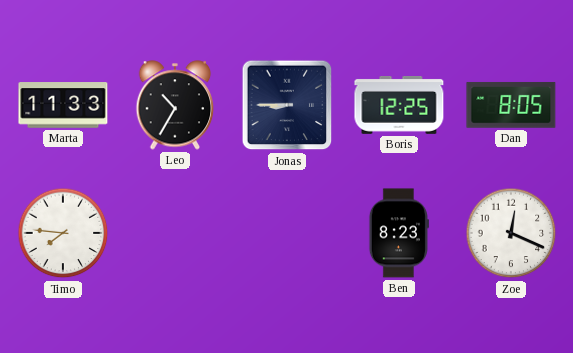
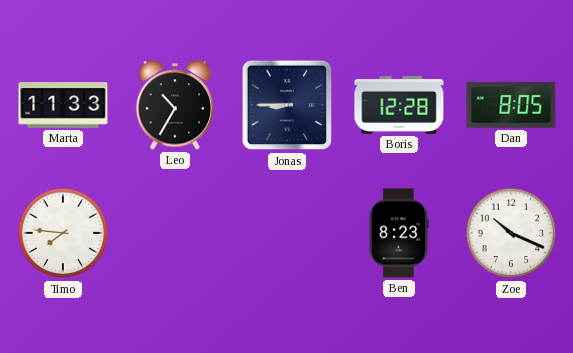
Boris: 12:25 -> 12:28
Zoe: 12:19 -> 10:19
